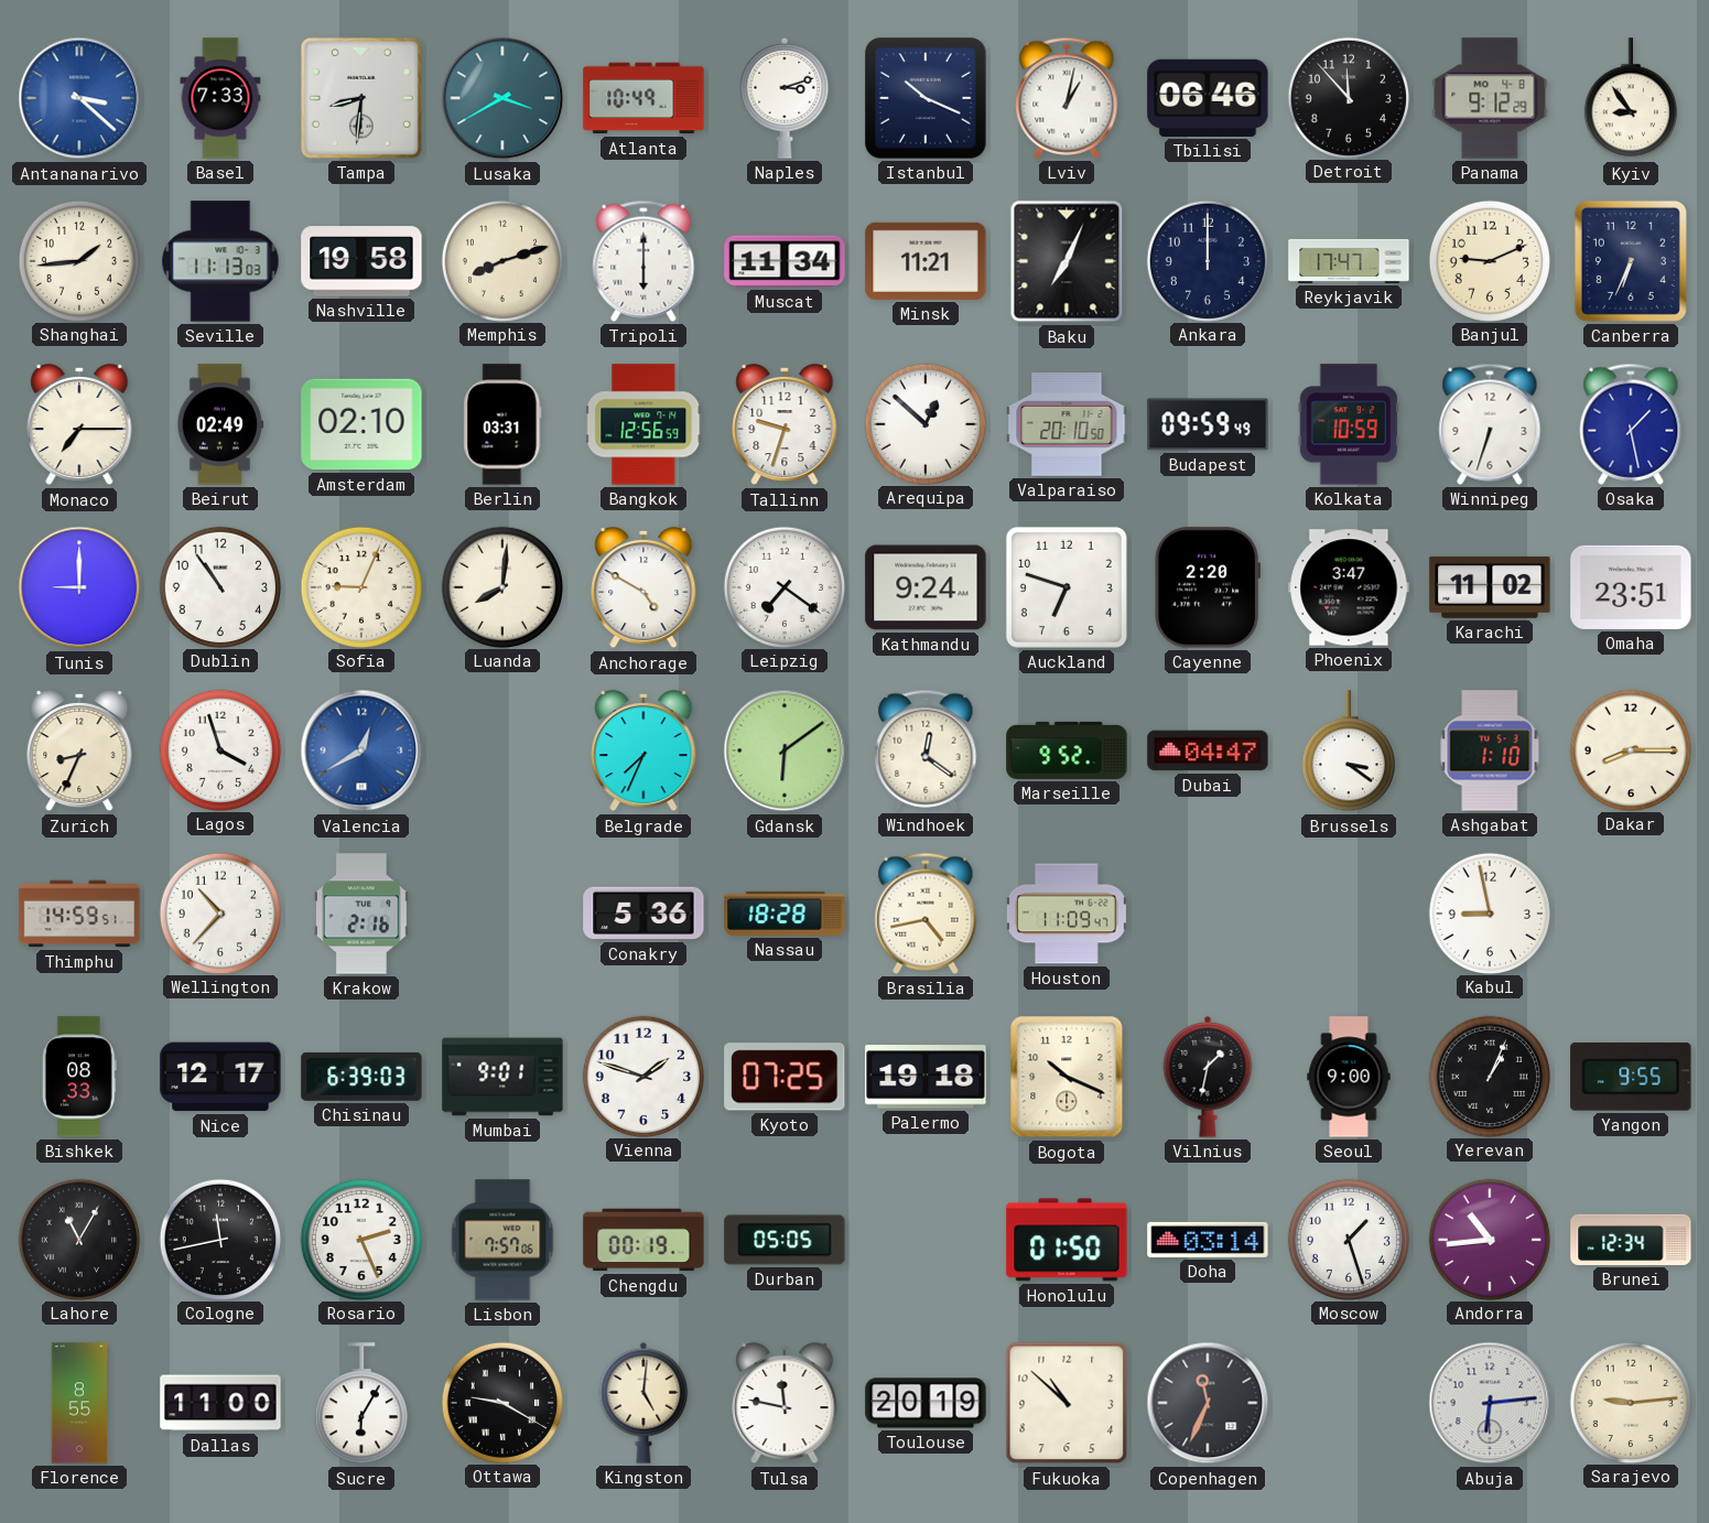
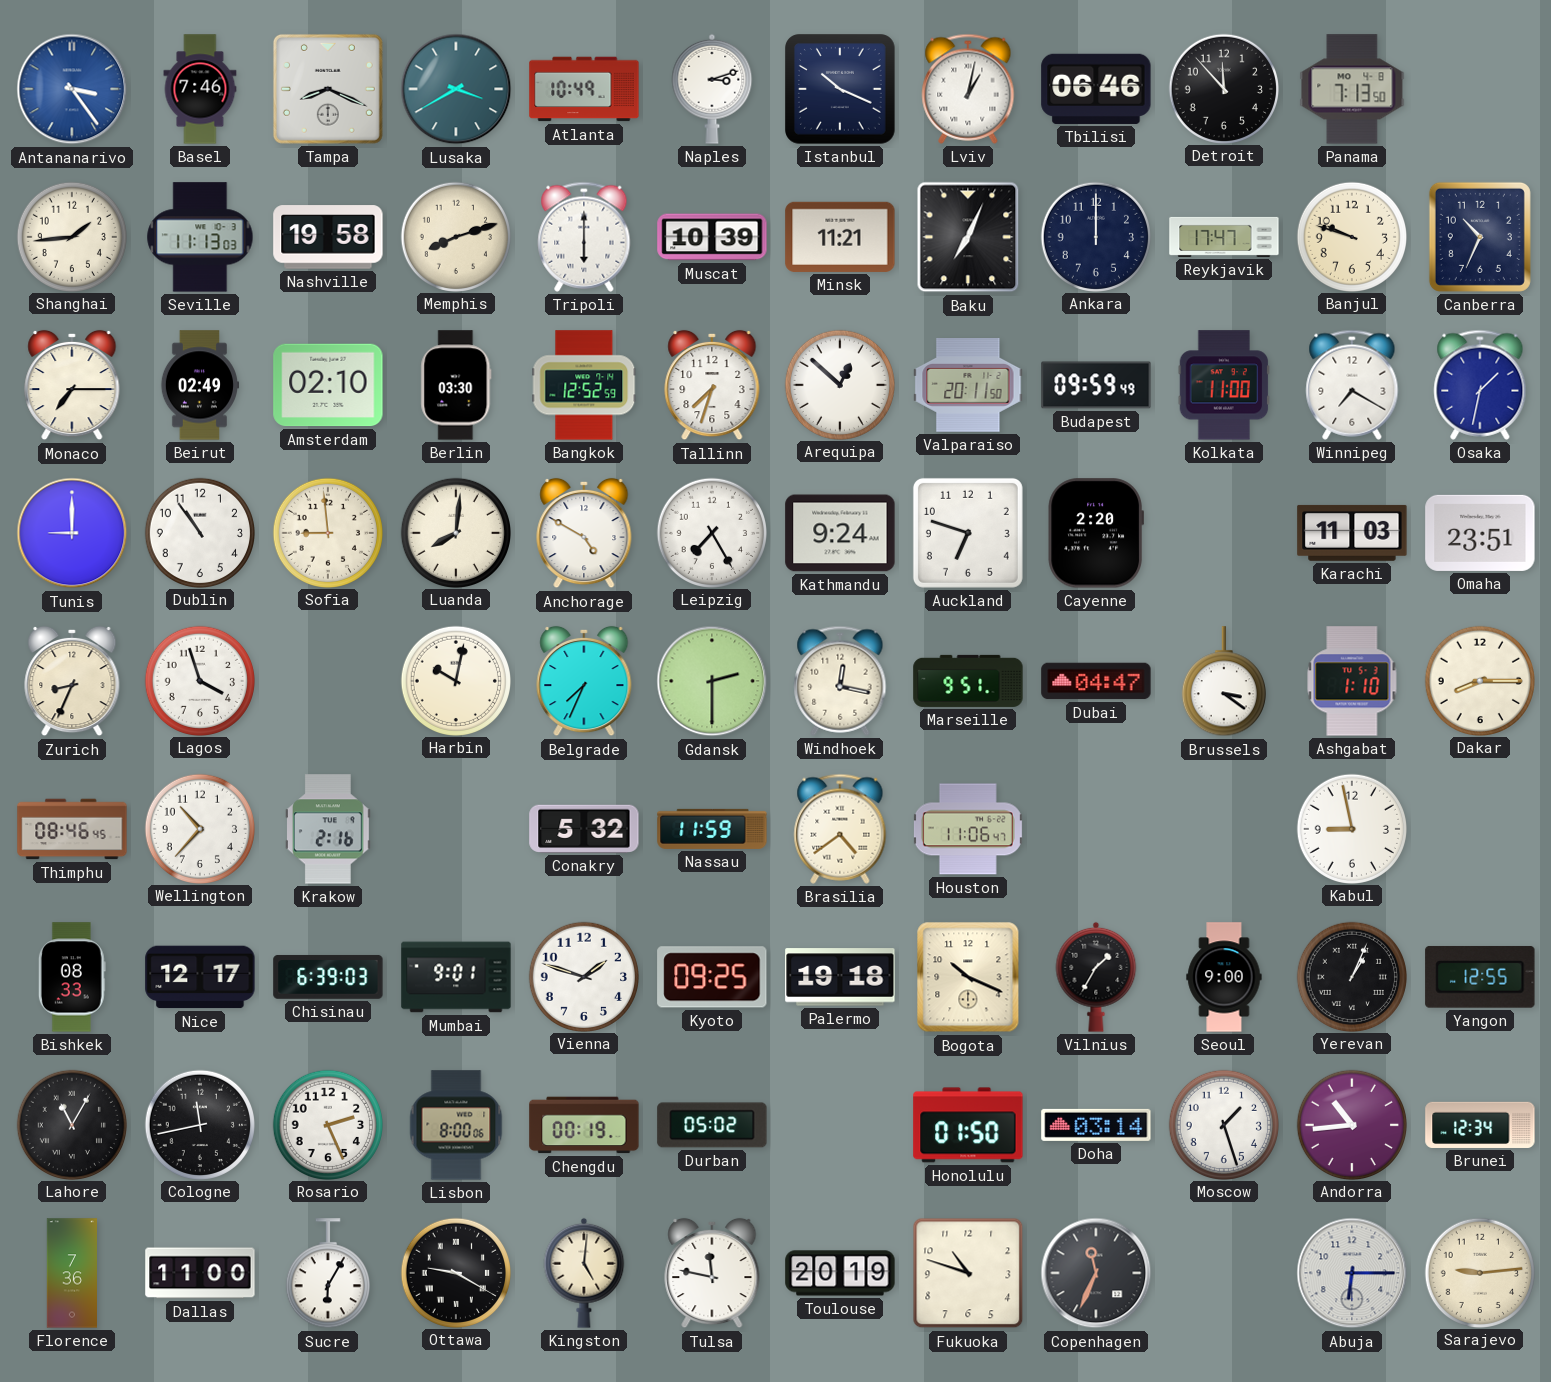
Antananarivo: 3:22 -> 3:24
Basel: 7:33 -> 7:46
Tampa: 8:31 -> 8:19
Panama: 9:12 -> 7:13
Kyiv: 8:54 -> none
Muscat: 11:34 -> 10:39
Banjul: 9:11 -> 9:48
Canberra: 6:34 -> 10:34
Berlin: 03:31 -> 03:30
Bangkok: 12:56 -> 12:52
Tallinn: 9:33 -> 7:33
Valparaiso: 20:10 -> 20:11
Kolkata: 10:59 -> 11:00
Winnipeg: 6:33 -> 7:20
Osaka: 1:28 -> 1:32
Sofia: 9:04 -> 8:59
Leipzig: 7:21 -> 7:25
Phoenix: 3:47 -> none
Karachi: 11:02 -> 11:03
Valencia: 12:40 -> none
Harbin: none -> 10:02
Gdansk: 6:09 -> 2:30
Windhoek: 12:21 -> 12:17
Marseille: 9:52 -> 9:51
Thimphu: 14:59 -> 08:46
Conakry: 5:36 -> 5:32
Nassau: 18:28 -> 11:59
Brasilia: 4:43 -> 4:39
Houston: 11:09 -> 11:06
Kyoto: 07:25 -> 09:25
Vilnius: 1:32 -> 1:35
Yangon: 9:55 -> 12:55
Lisbon: 7:57 -> 8:00
Durban: 05:05 -> 05:02
Florence: 8:55 -> 7:36
Fukuoka: 10:52 -> 10:48
Abuja: 6:14 -> 6:15
